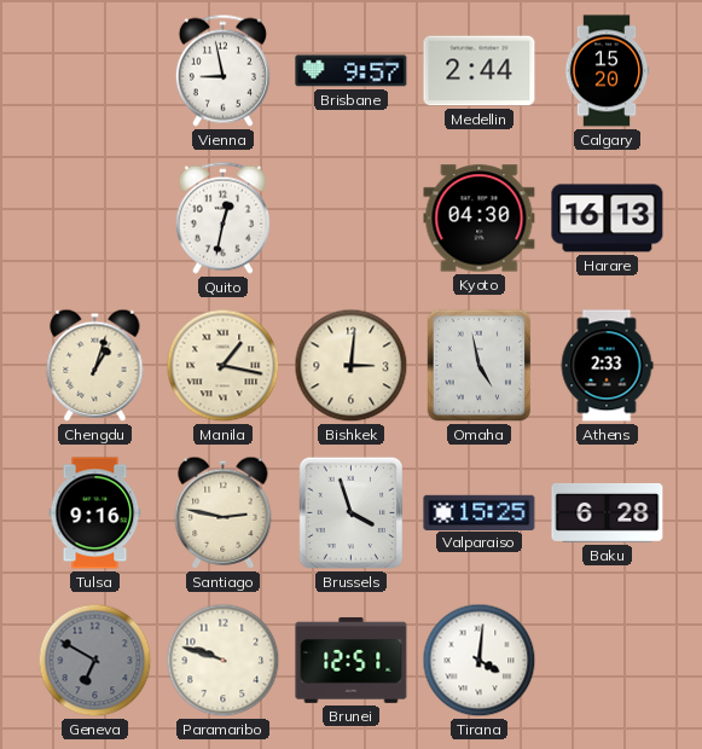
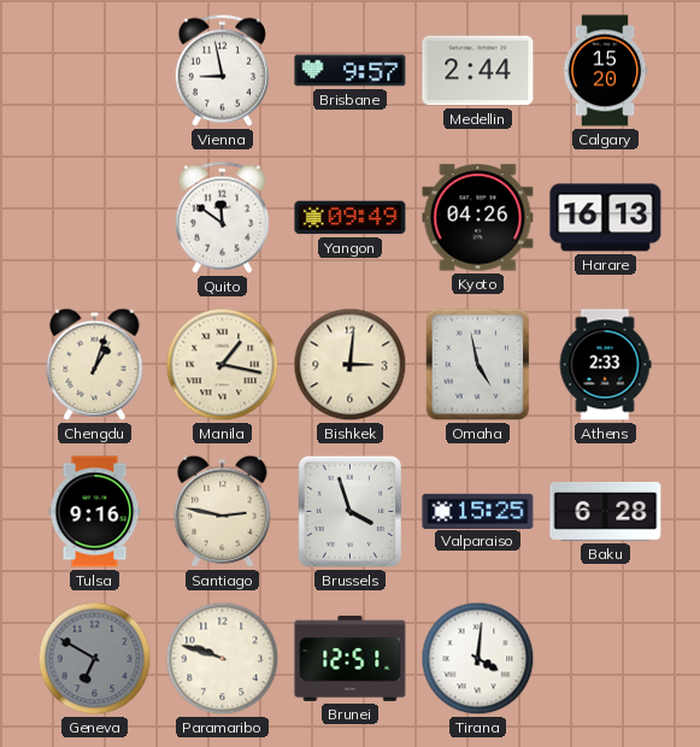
Quito: 12:32 -> 11:51
Yangon: none -> 09:49
Kyoto: 04:30 -> 04:26
